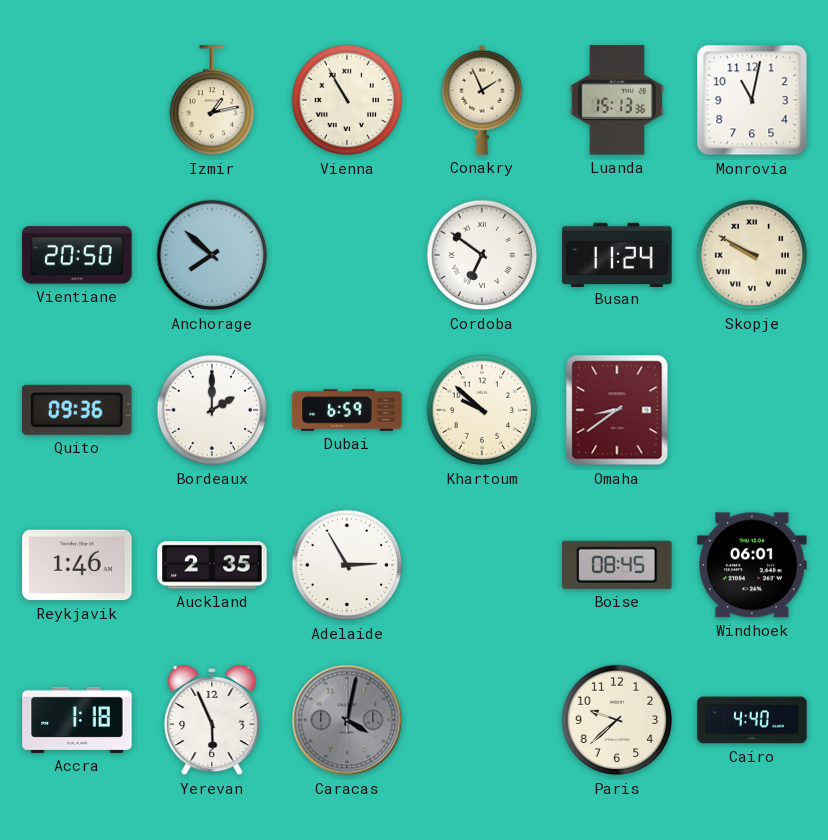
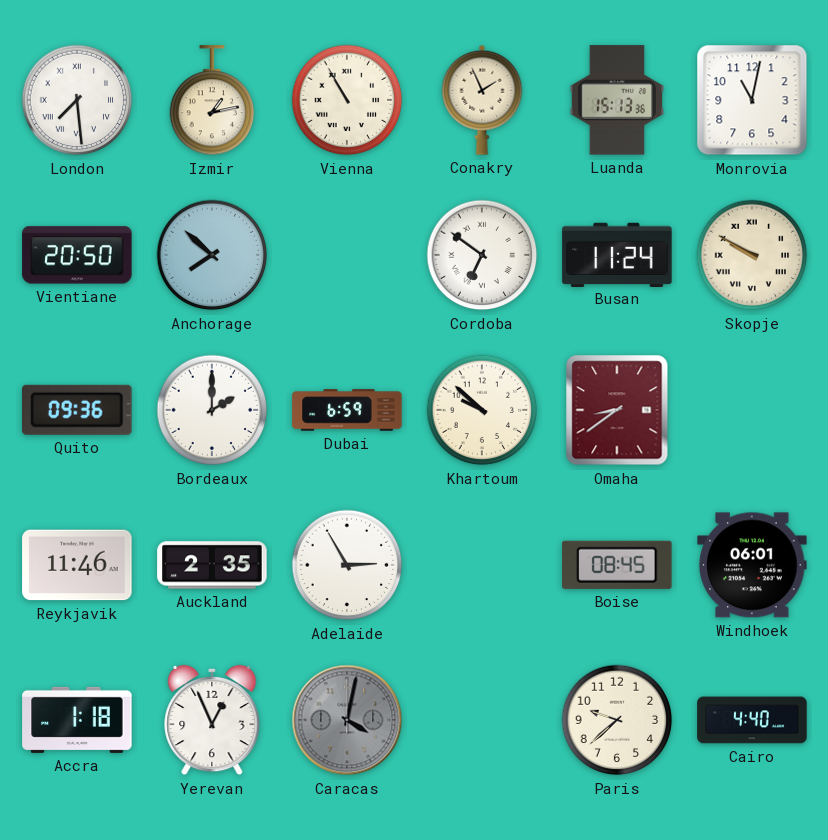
London: none -> 7:29
Reykjavik: 1:46 -> 11:46
Yerevan: 5:56 -> 12:56
